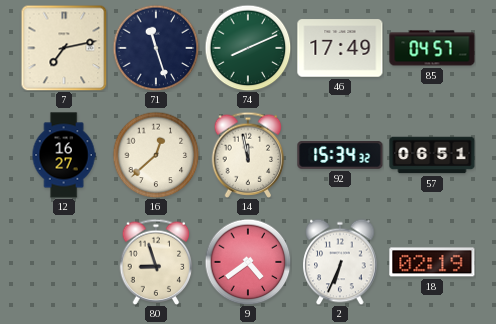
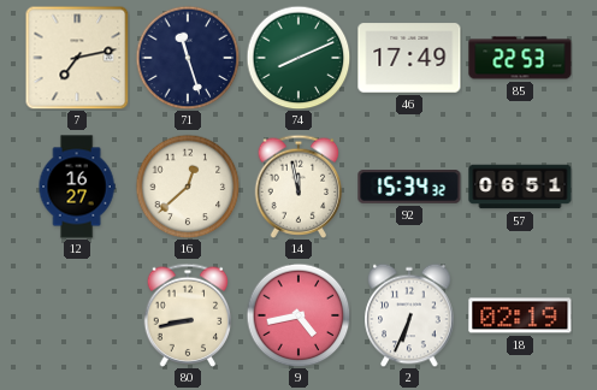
85: 04:57 -> 22:53
80: 8:57 -> 8:43
9: 4:39 -> 4:43
